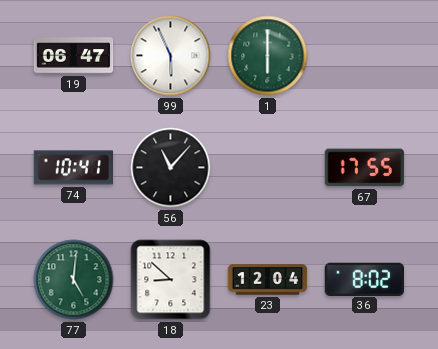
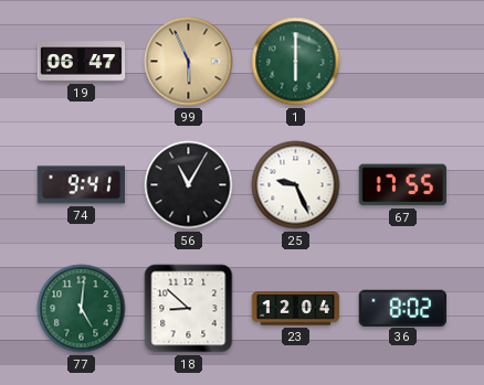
99 dial: white -> champagne
74: 10:41 -> 9:41
56: 11:07 -> 11:05
25: none -> 9:26
